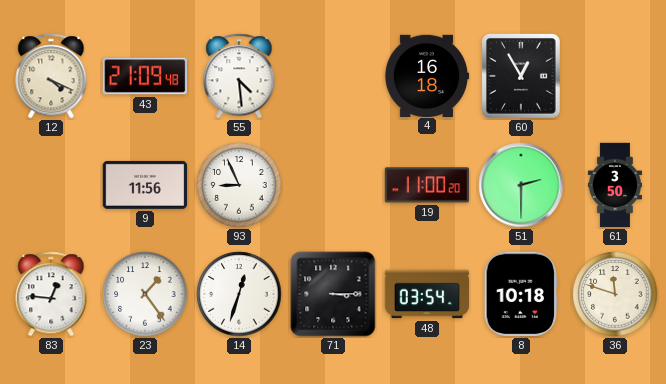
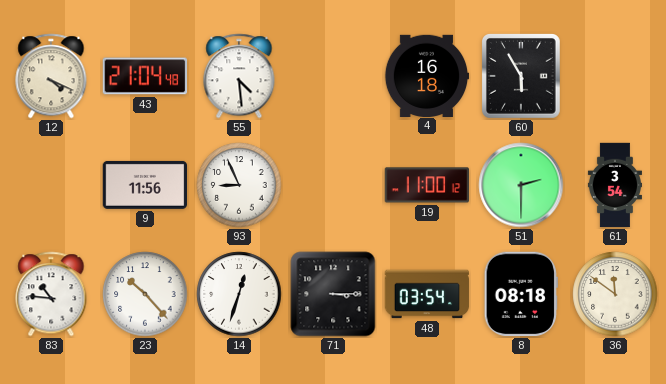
43: 21:09 -> 21:04
60: 12:55 -> 5:55
19: 11:00:20 -> 11:00:12
61: 3:50 -> 3:54
83: 12:46 -> 10:46
23: 1:24 -> 10:23
8: 10:18 -> 08:18
36: 11:48 -> 11:51
